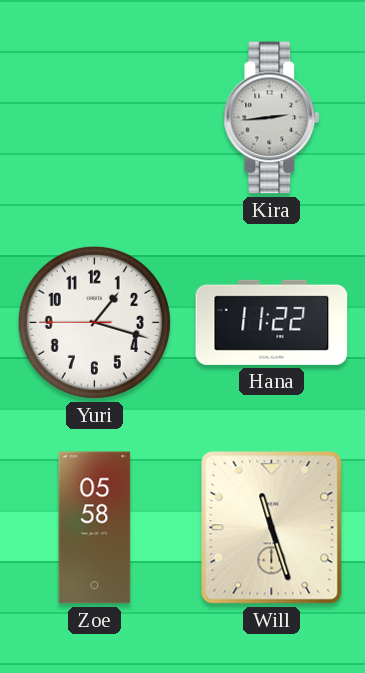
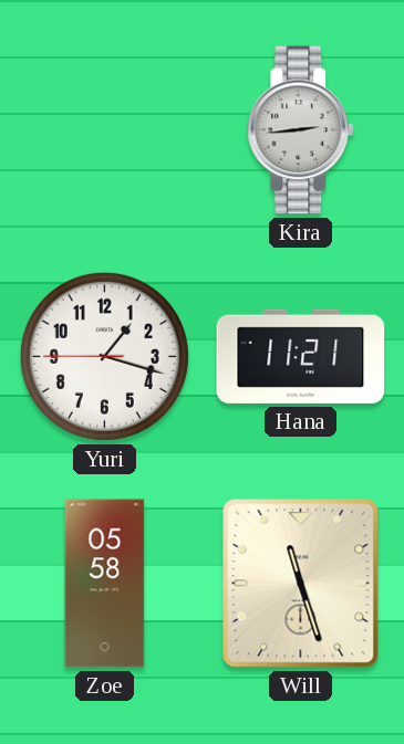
Hana: 11:22 -> 11:21
